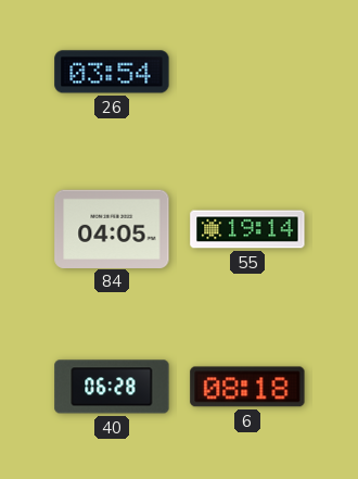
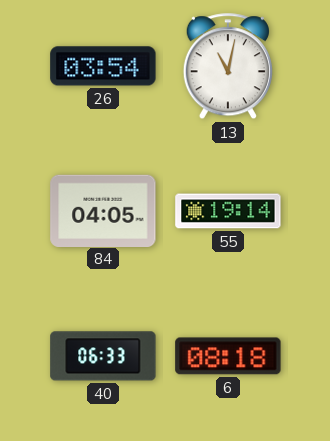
13: none -> 11:02
40: 06:28 -> 06:33
